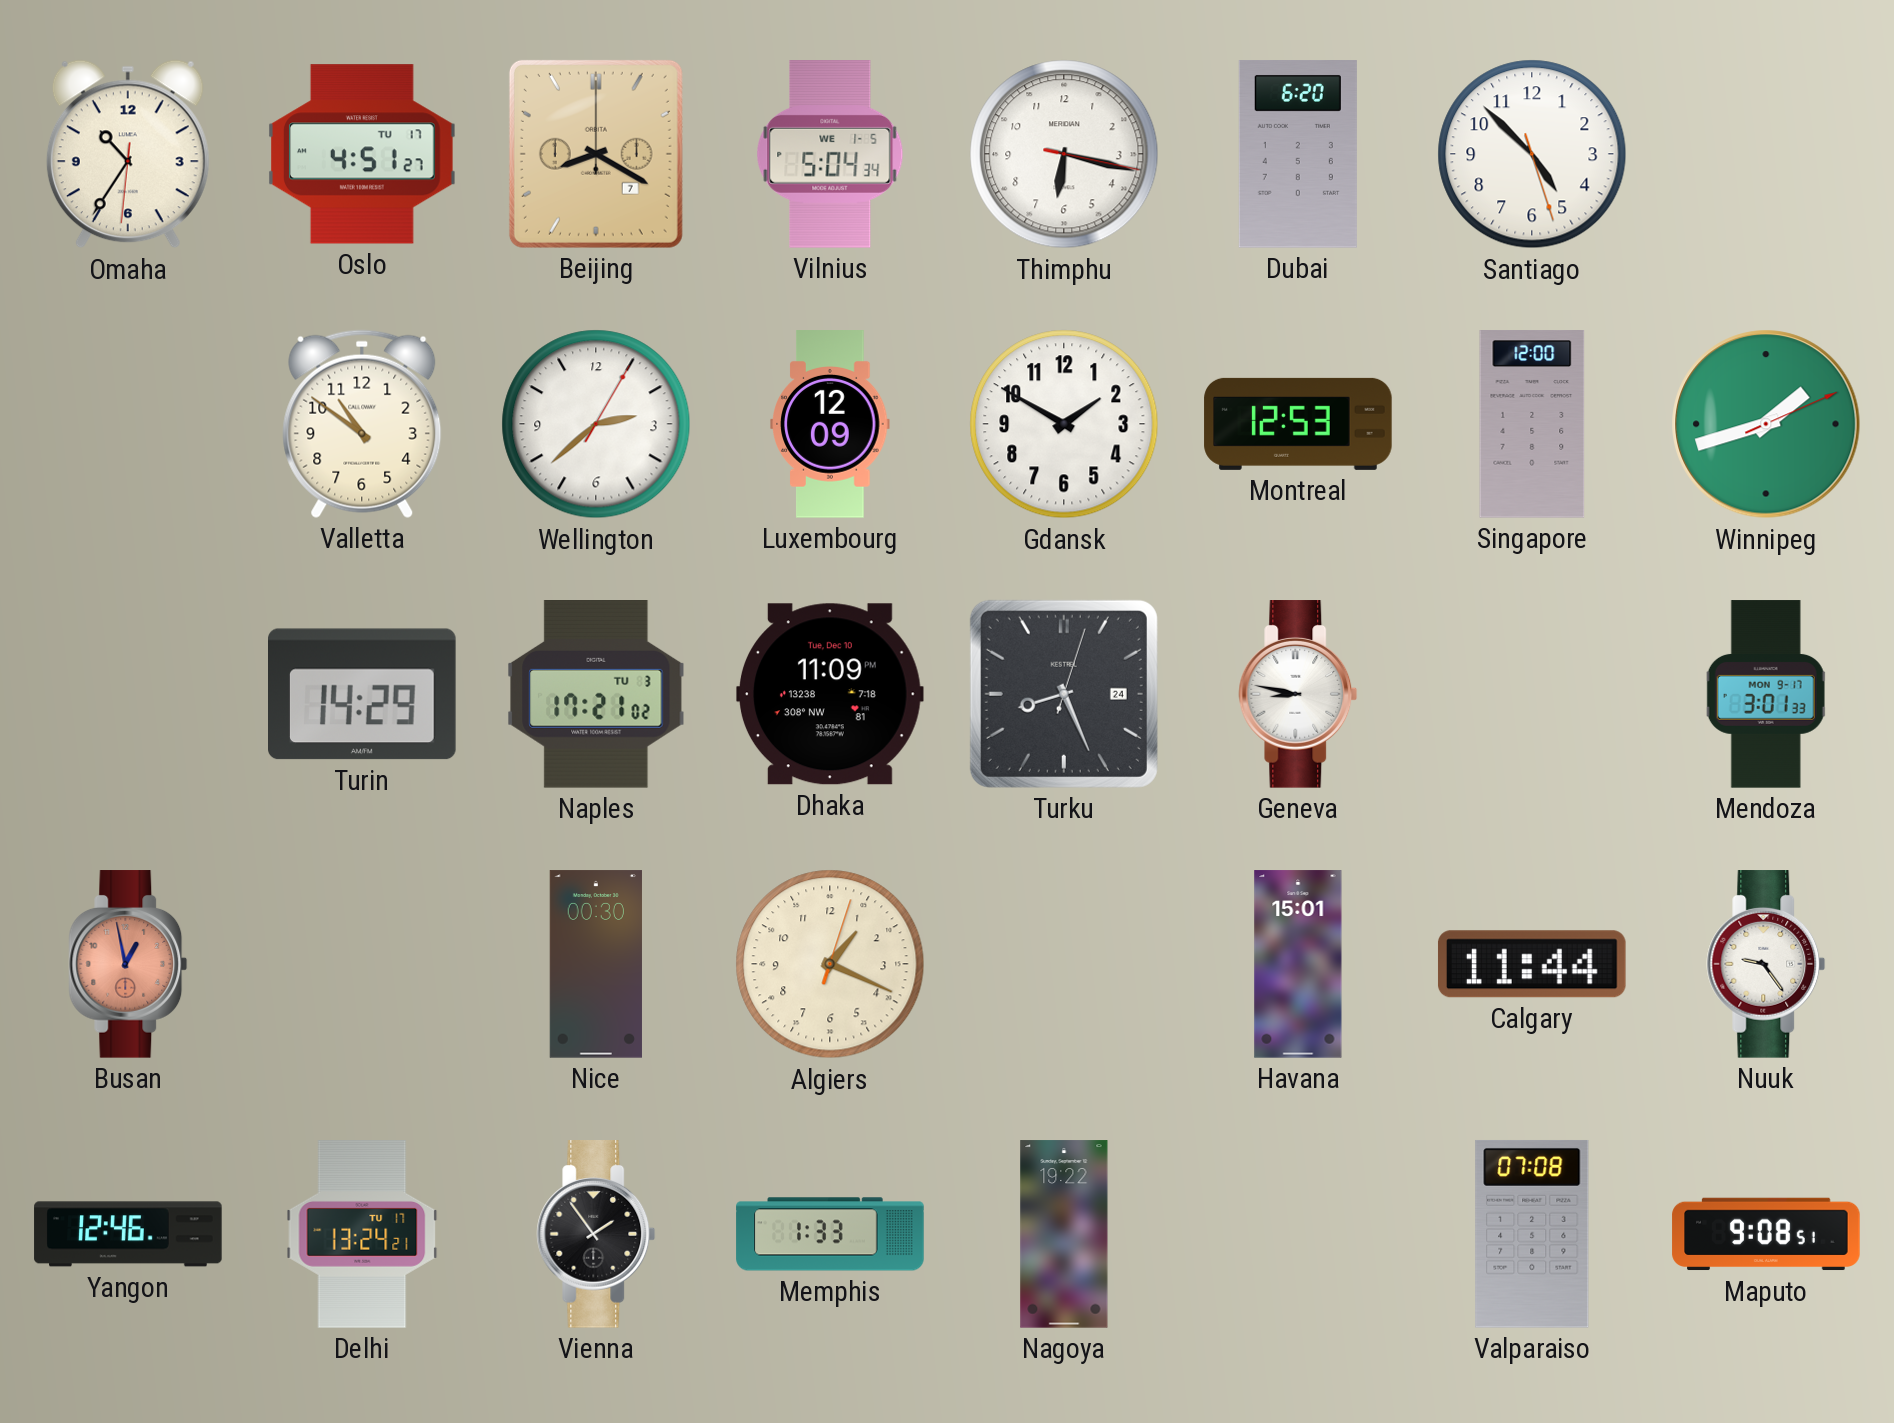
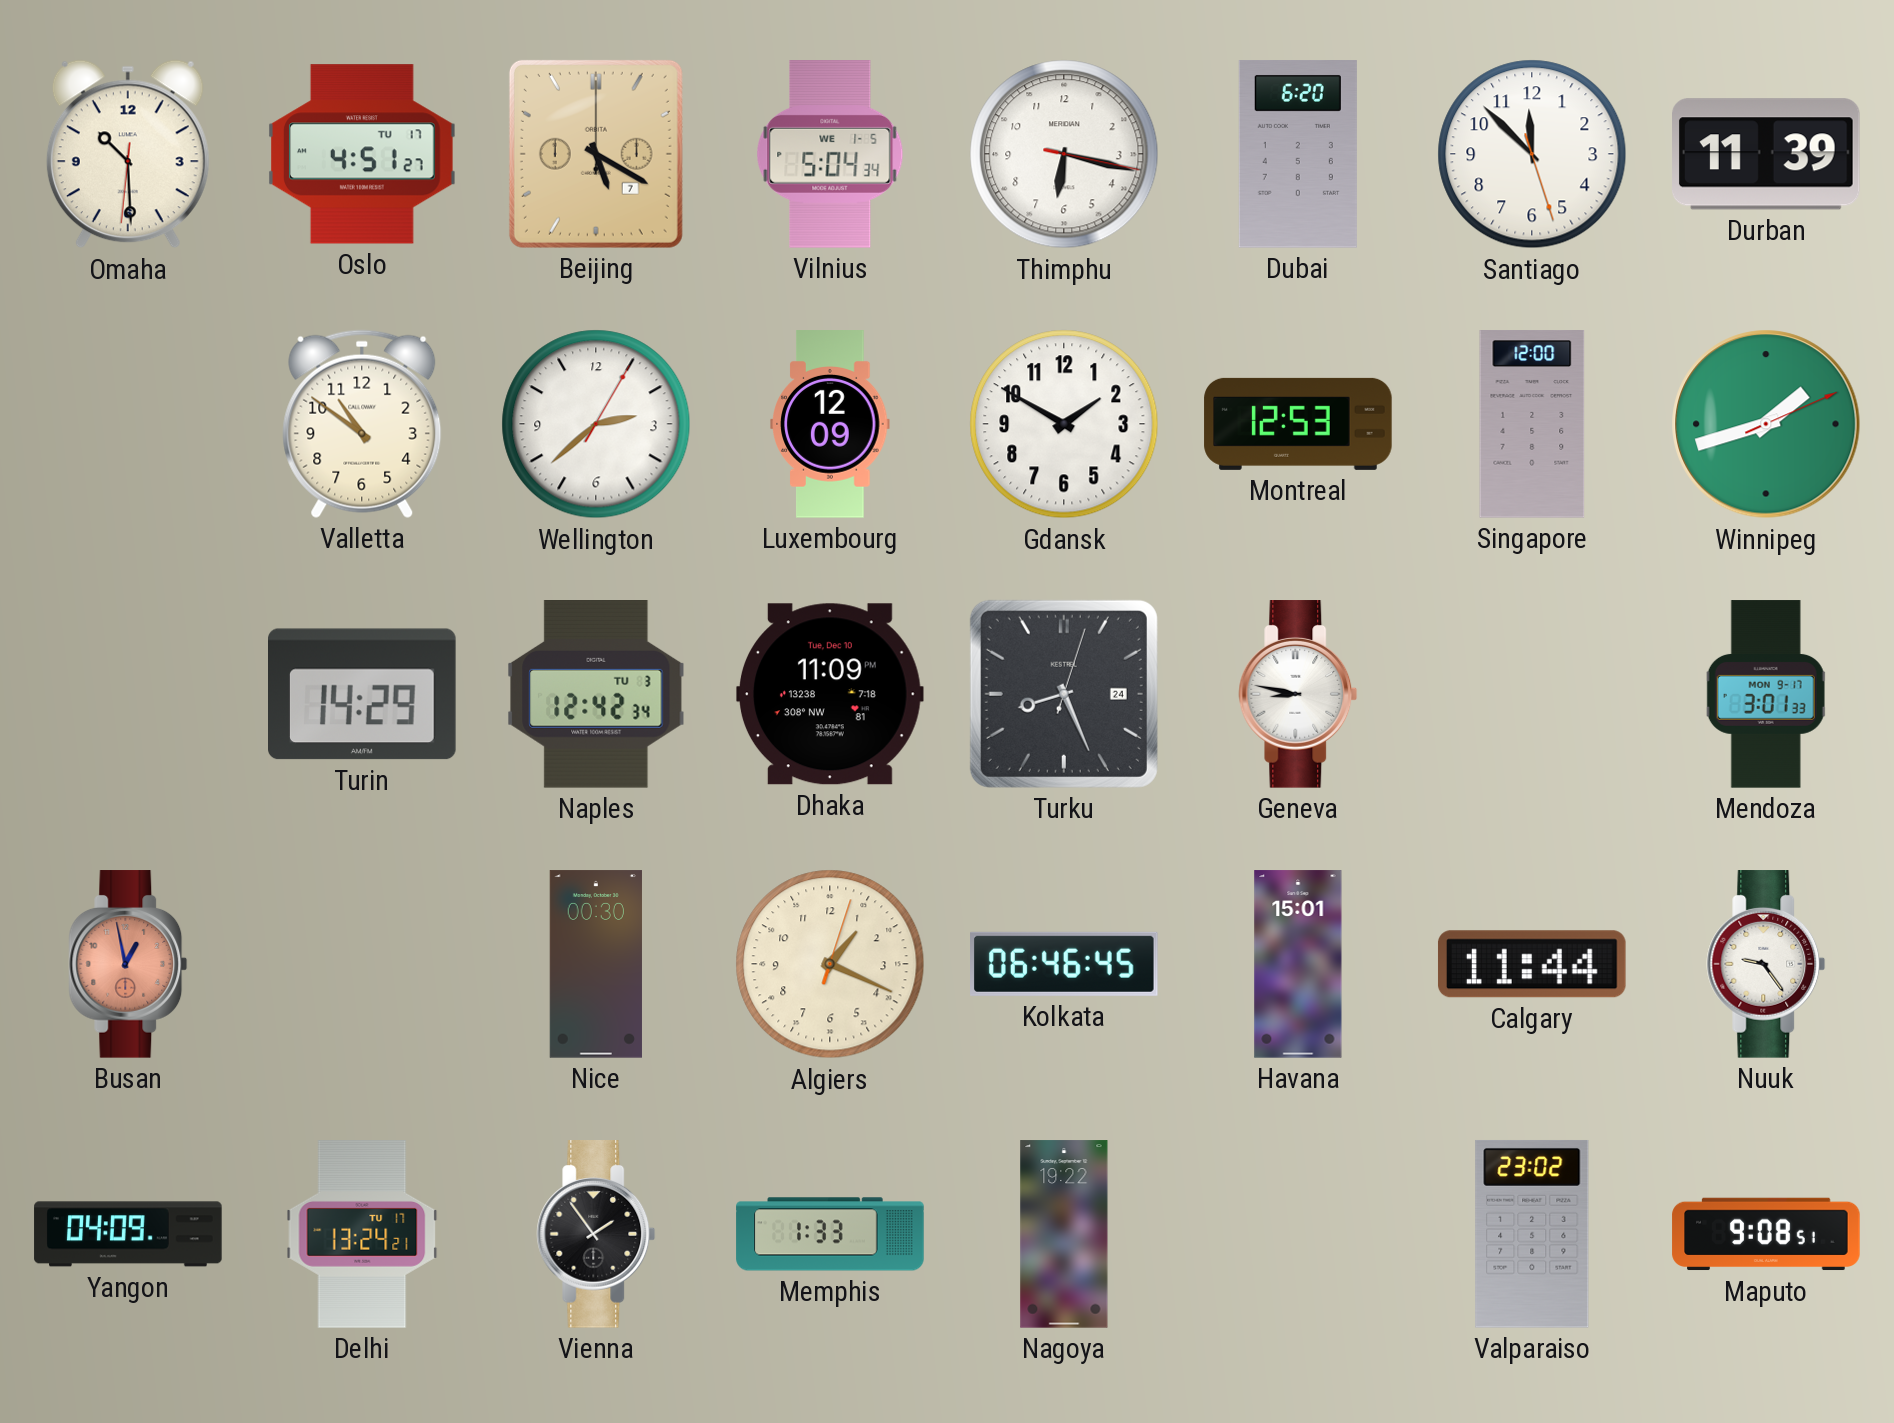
Omaha: 10:35 -> 10:29
Beijing: 8:20 -> 5:20
Santiago: 4:52 -> 11:52
Durban: none -> 11:39
Naples: 17:21 -> 12:42
Kolkata: none -> 06:46
Yangon: 12:46 -> 04:09
Valparaiso: 07:08 -> 23:02
